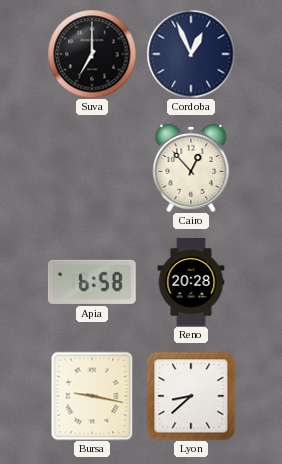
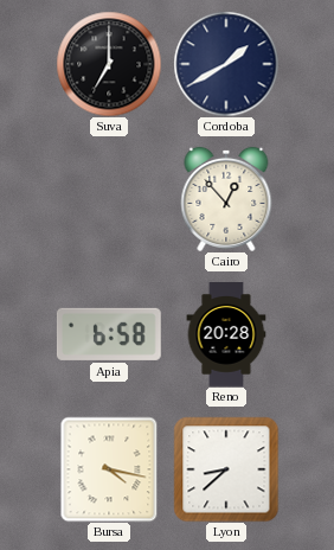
Cordoba: 12:56 -> 1:40
Bursa: 9:17 -> 4:17
